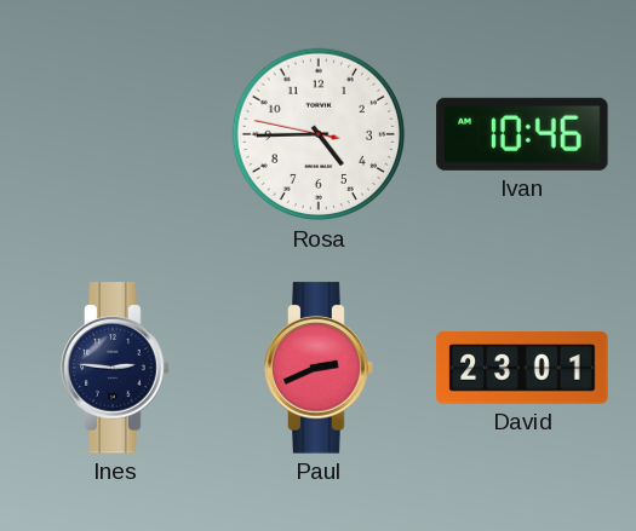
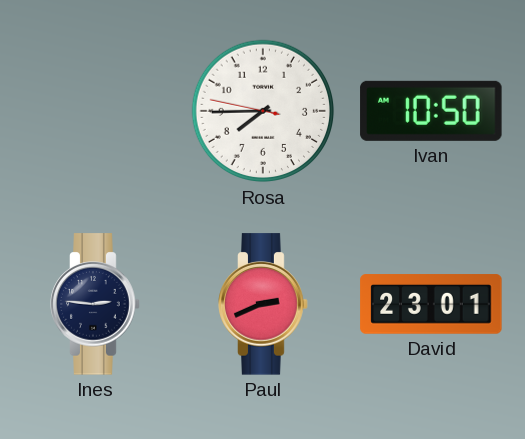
Rosa: 4:44 -> 7:44
Ivan: 10:46 -> 10:50
